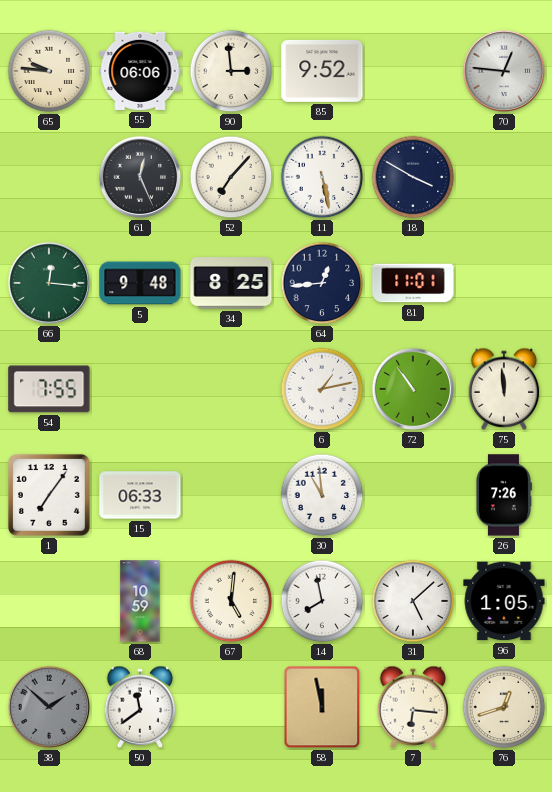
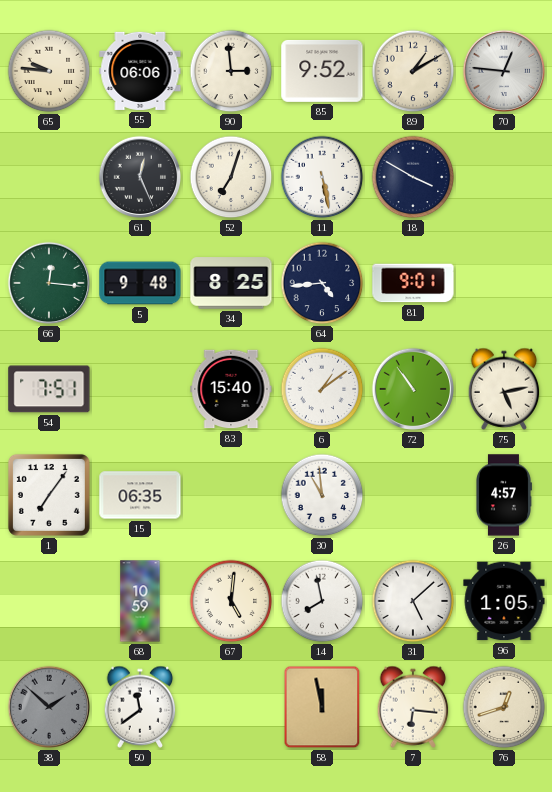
89: none -> 1:10
52: 7:07 -> 7:03
64: 12:44 -> 4:44
81: 11:01 -> 9:01
54: 7:55 -> 7:51
83: none -> 15:40
6: 1:13 -> 1:09
75: 11:59 -> 5:13
15: 06:33 -> 06:35
26: 7:26 -> 4:57
